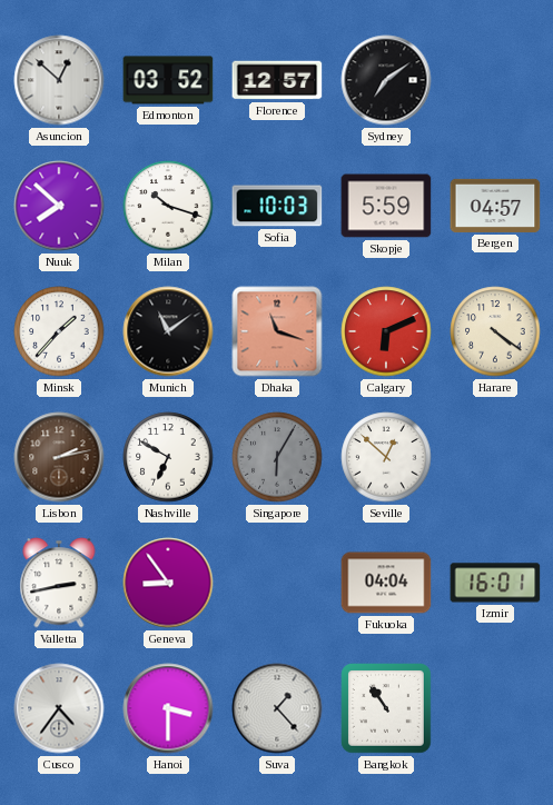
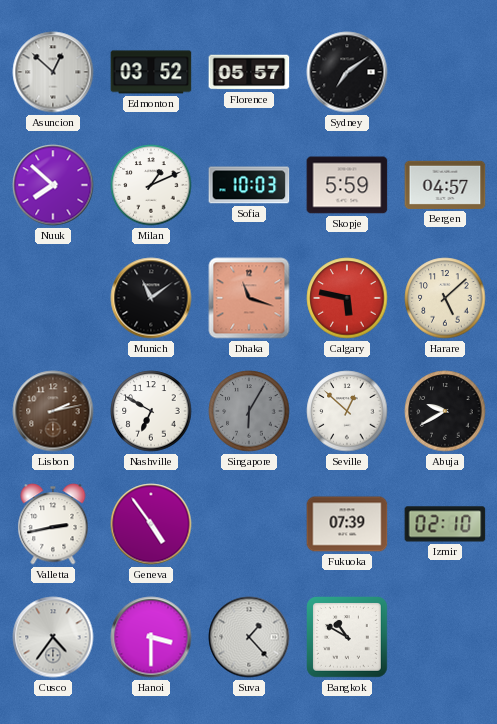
Florence: 12:57 -> 05:57
Milan: 10:18 -> 1:11
Minsk: 1:37 -> none
Calgary: 6:11 -> 5:47
Harare: 4:21 -> 5:08
Abuja: none -> 9:40
Geneva: 8:54 -> 4:54
Fukuoka: 04:04 -> 07:39
Izmir: 16:01 -> 02:10
Bangkok: 10:54 -> 10:50
